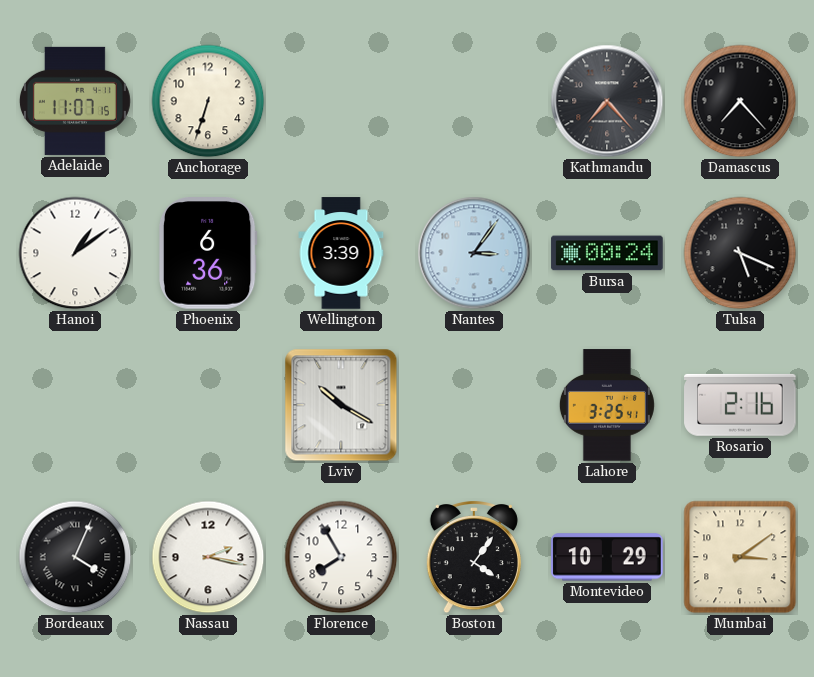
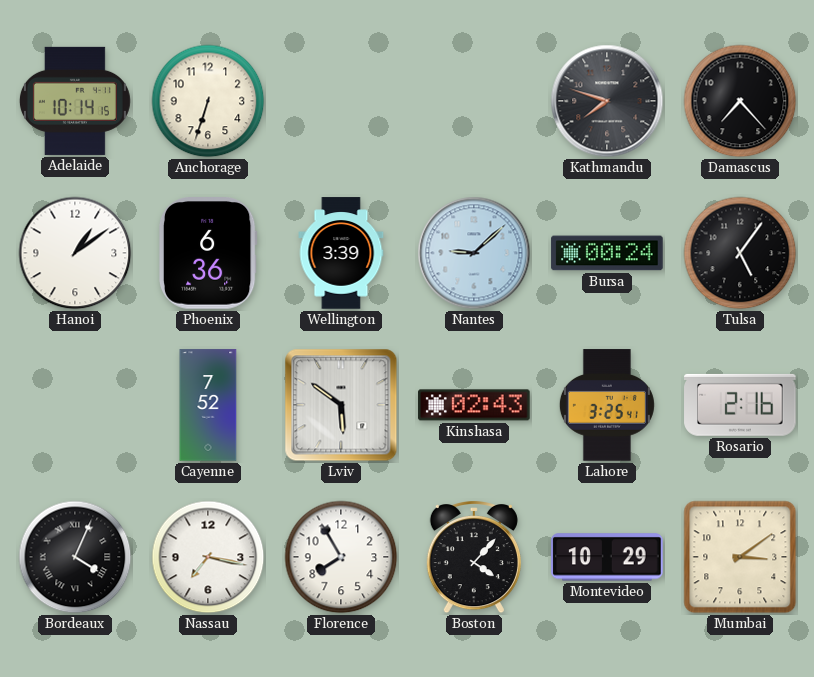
Adelaide: 11:07 -> 10:14
Kathmandu: 7:23 -> 7:48
Nantes: 3:06 -> 9:08
Tulsa: 5:19 -> 5:06
Cayenne: none -> 7:52
Lviv: 10:20 -> 5:51
Kinshasa: none -> 02:43
Nassau: 2:17 -> 7:17
Boston: 4:06 -> 4:07
